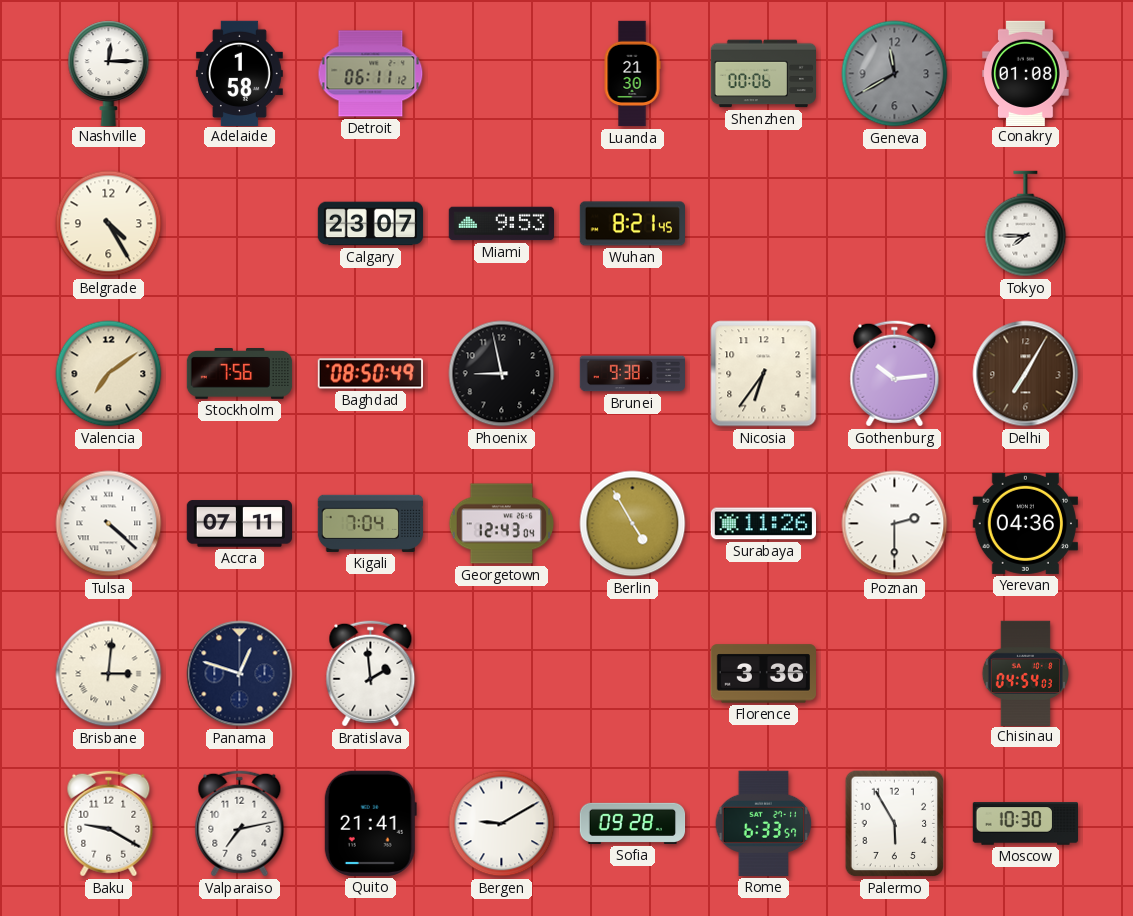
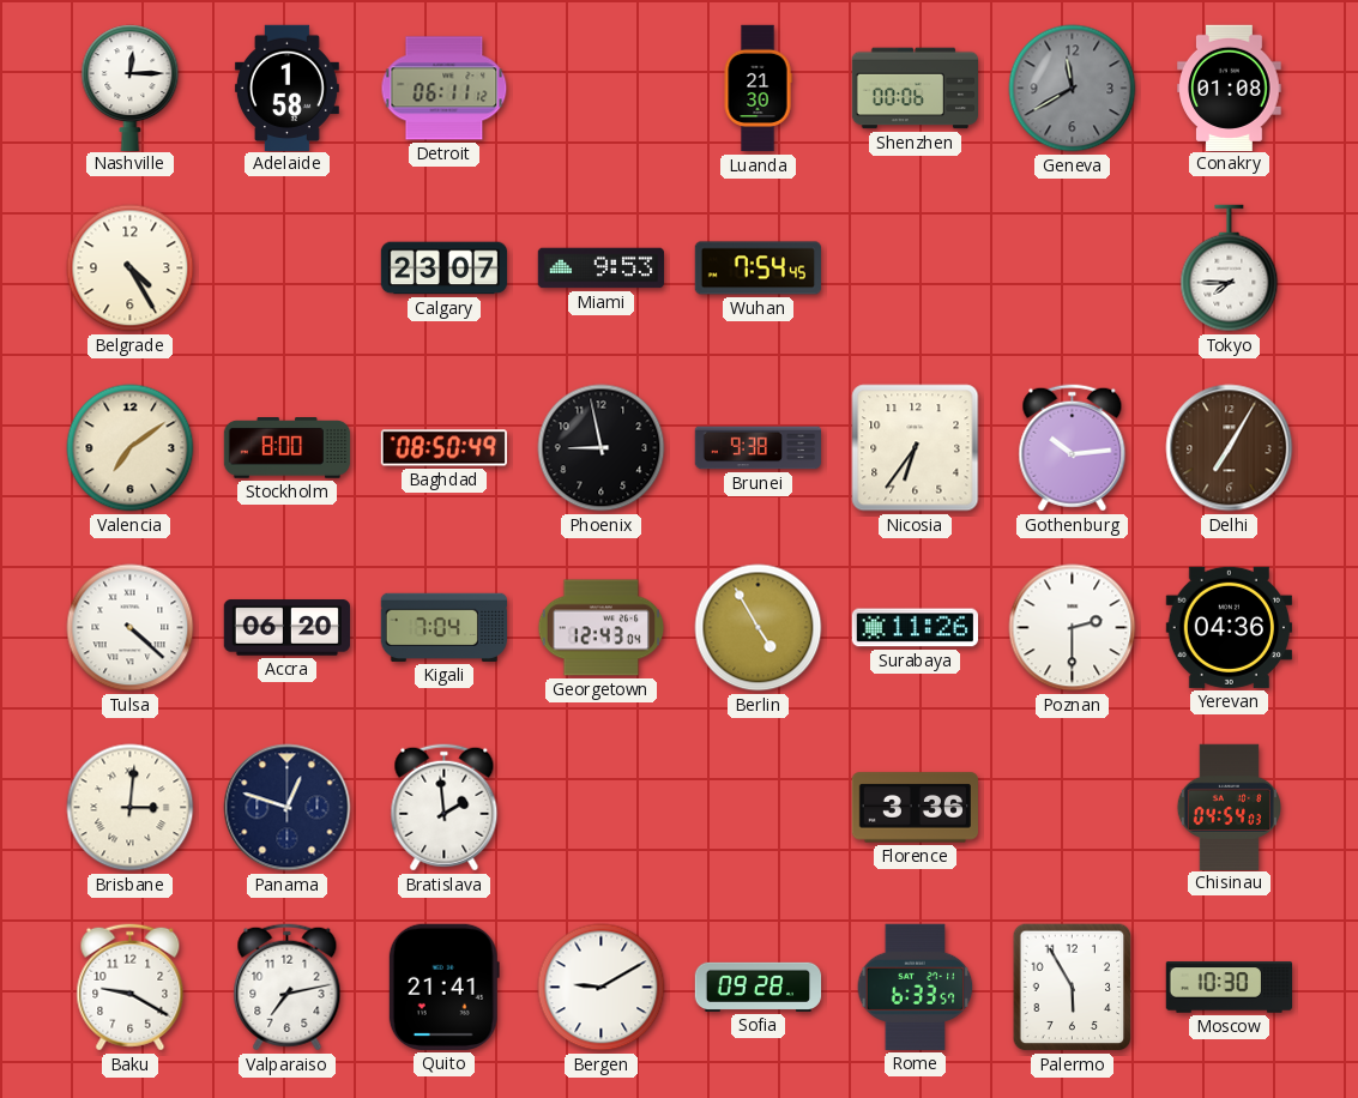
Wuhan: 8:21 -> 7:54
Stockholm: 7:56 -> 8:00
Accra: 07:11 -> 06:20
